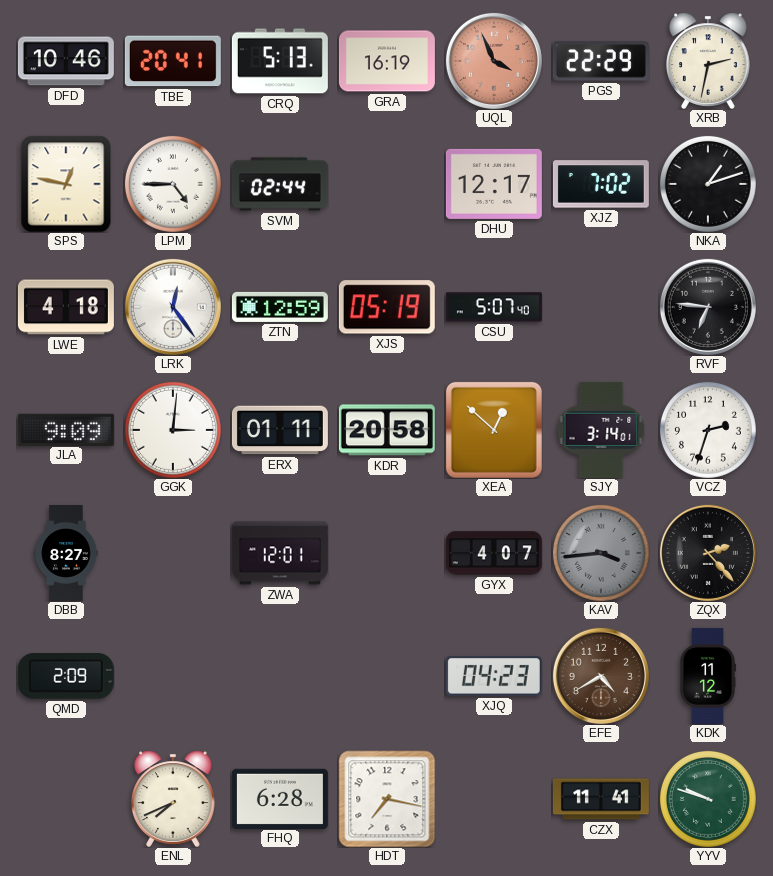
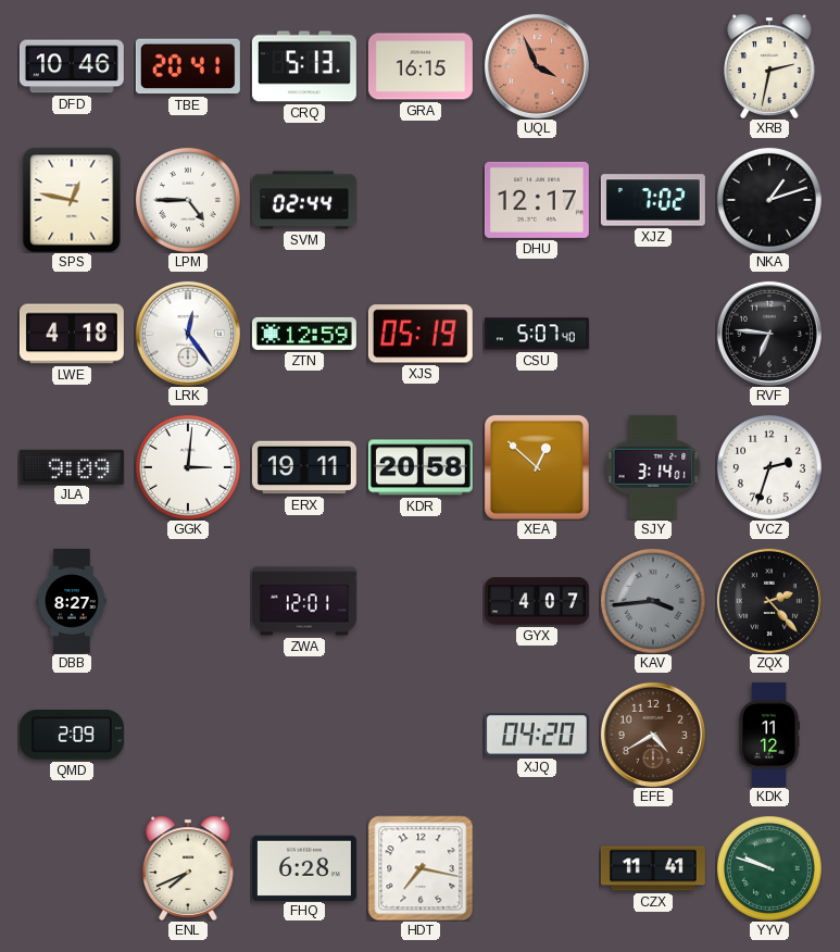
GRA: 16:19 -> 16:15
PGS: 22:29 -> none
ERX: 01:11 -> 19:11
XJQ: 04:23 -> 04:20
